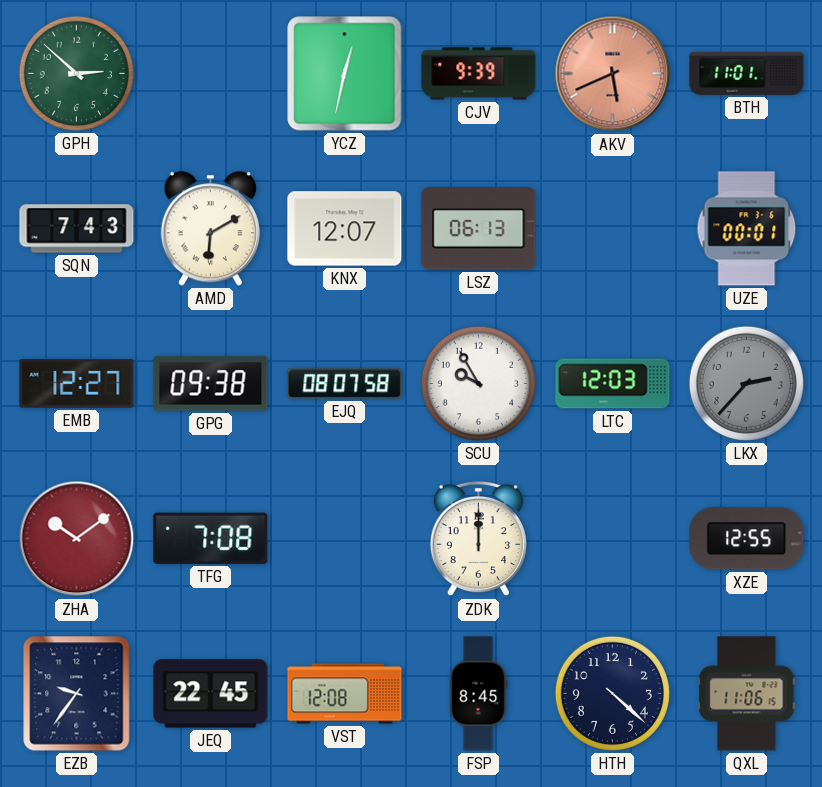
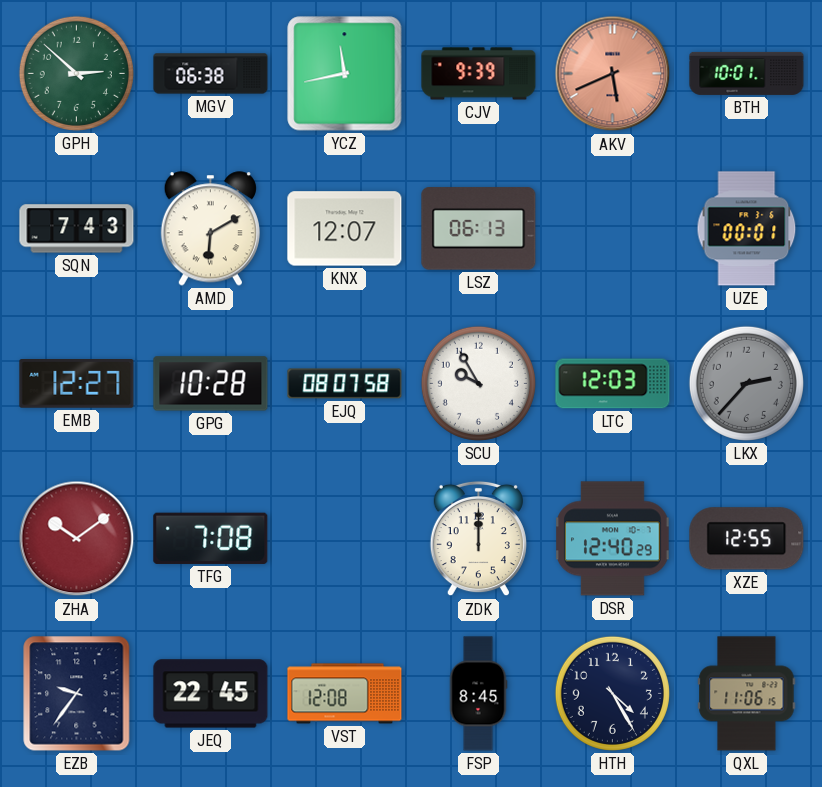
MGV: none -> 06:38
YCZ: 12:32 -> 11:43
BTH: 11:01 -> 10:01
GPG: 09:38 -> 10:28
DSR: none -> 12:40
HTH: 4:22 -> 4:25
